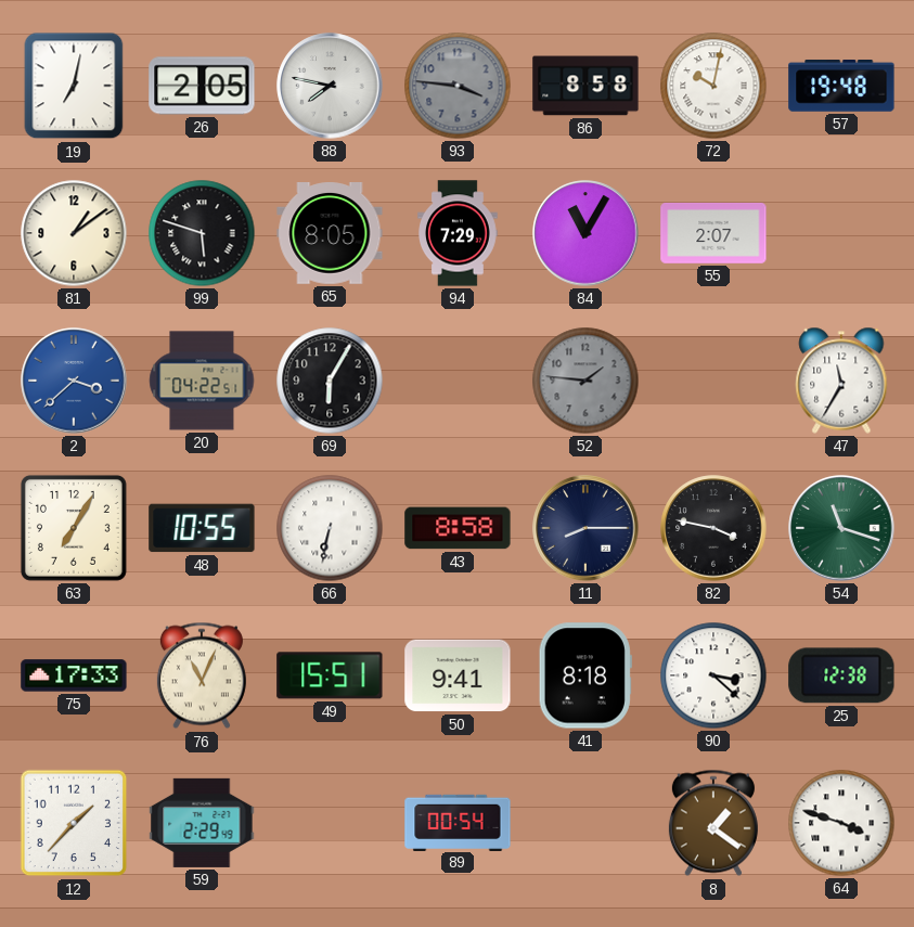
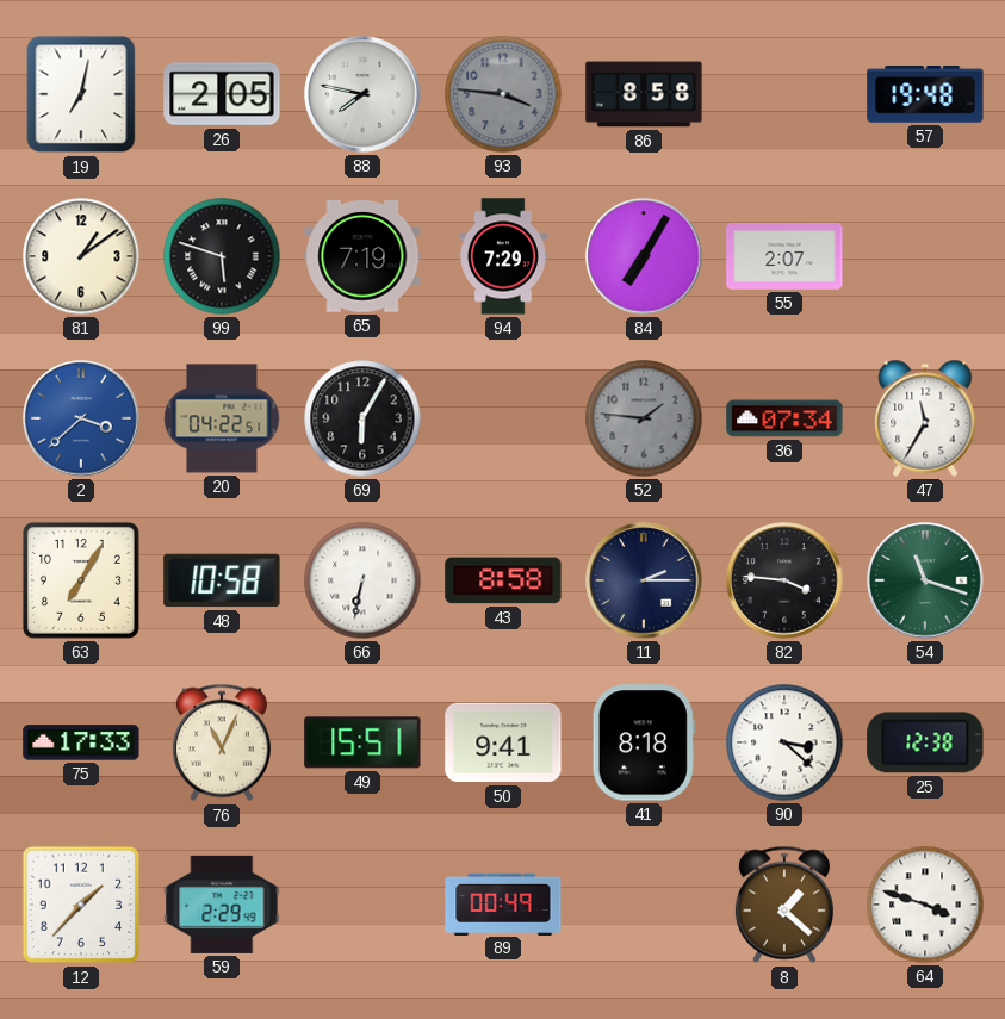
72: 10:02 -> none
65: 8:05 -> 7:19
84: 11:05 -> 7:05
36: none -> 07:34
48: 10:55 -> 10:58
11: 8:15 -> 2:15
82: 3:47 -> 3:46
89: 00:54 -> 00:49
8: 1:21 -> 1:22
